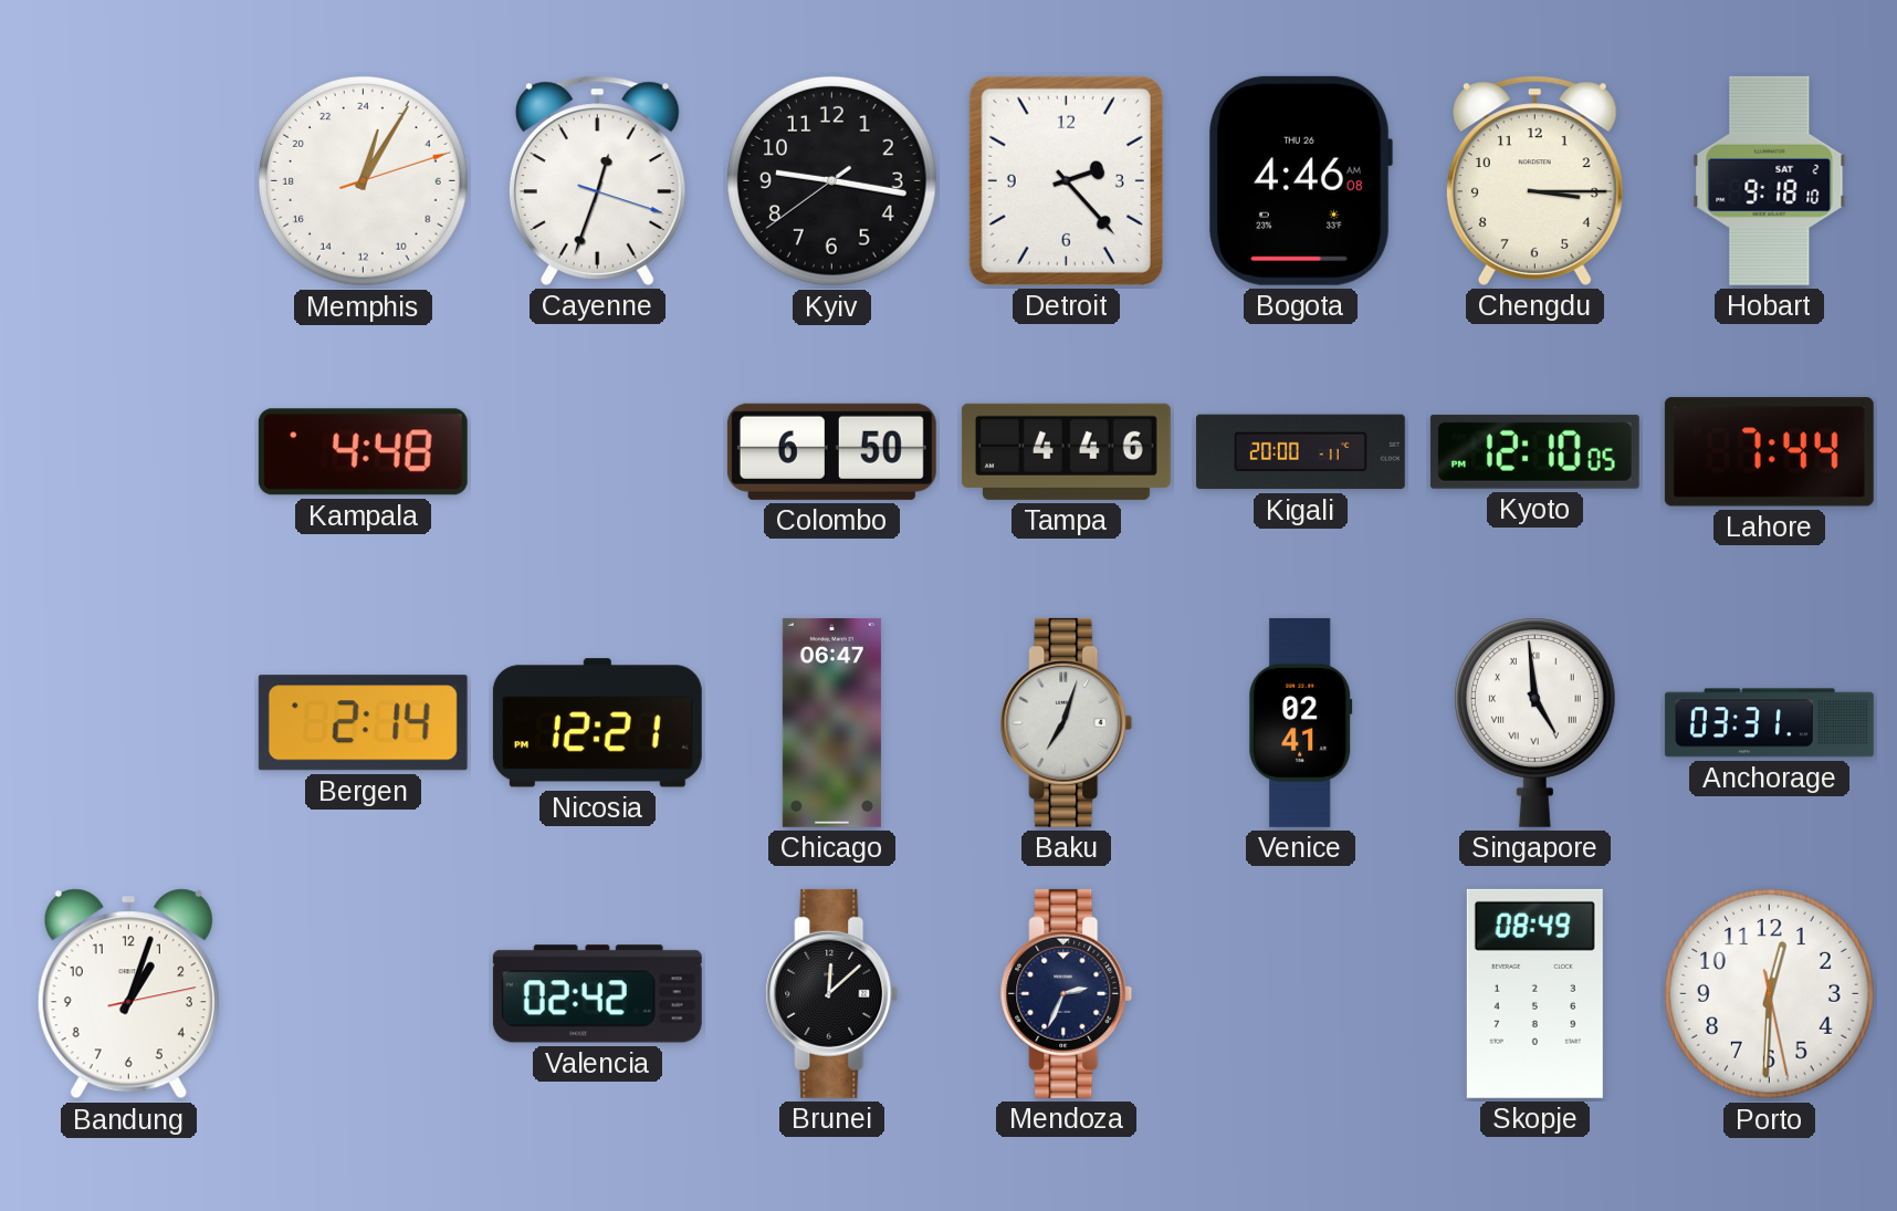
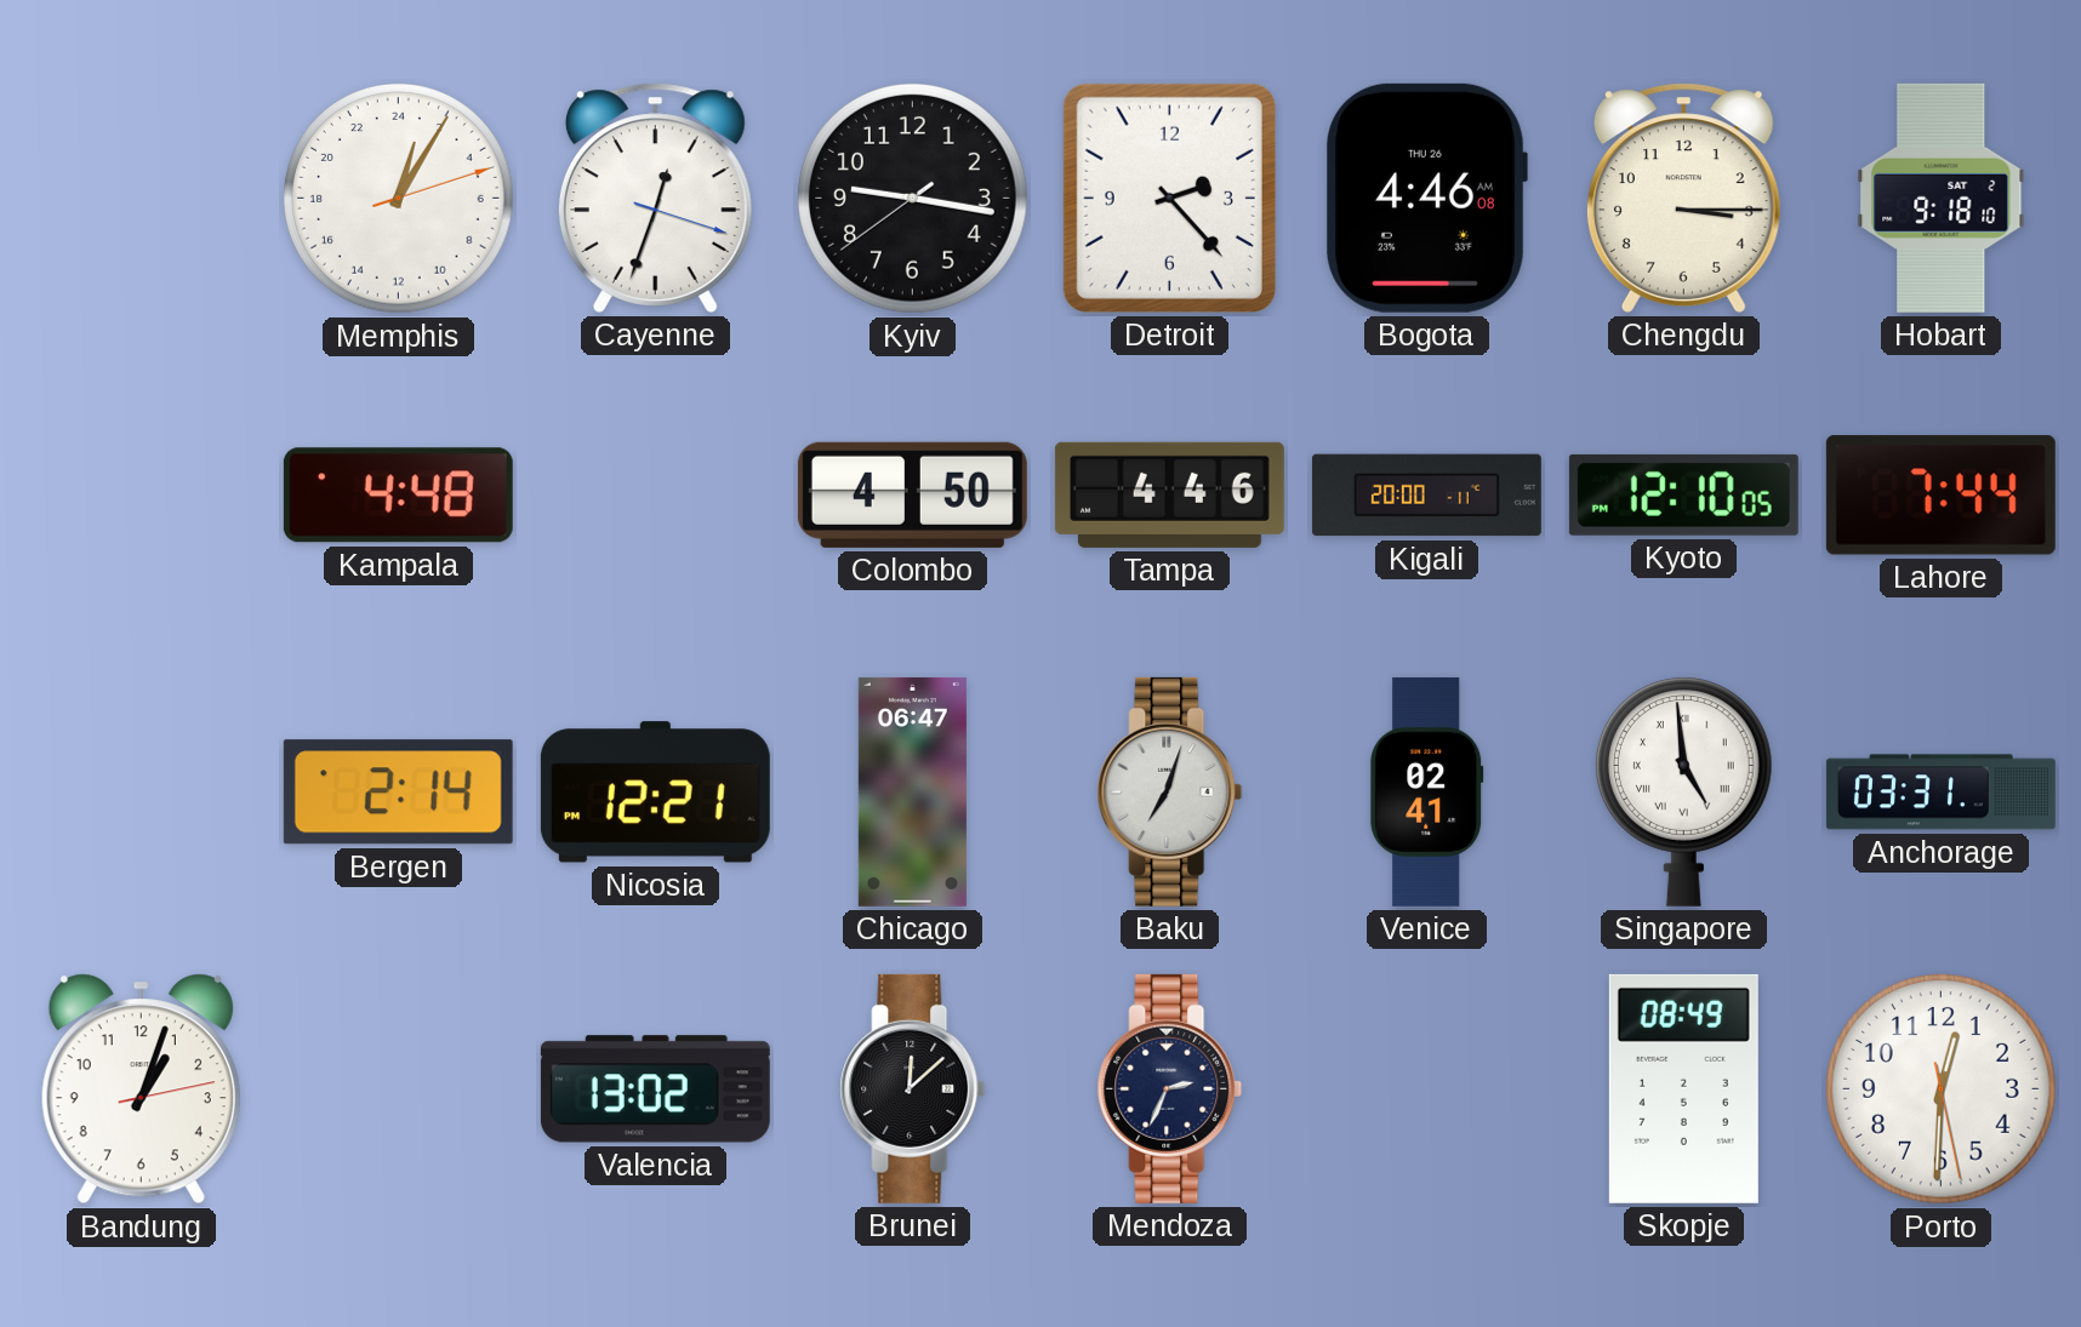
Colombo: 6:50 -> 4:50
Valencia: 02:42 -> 13:02
